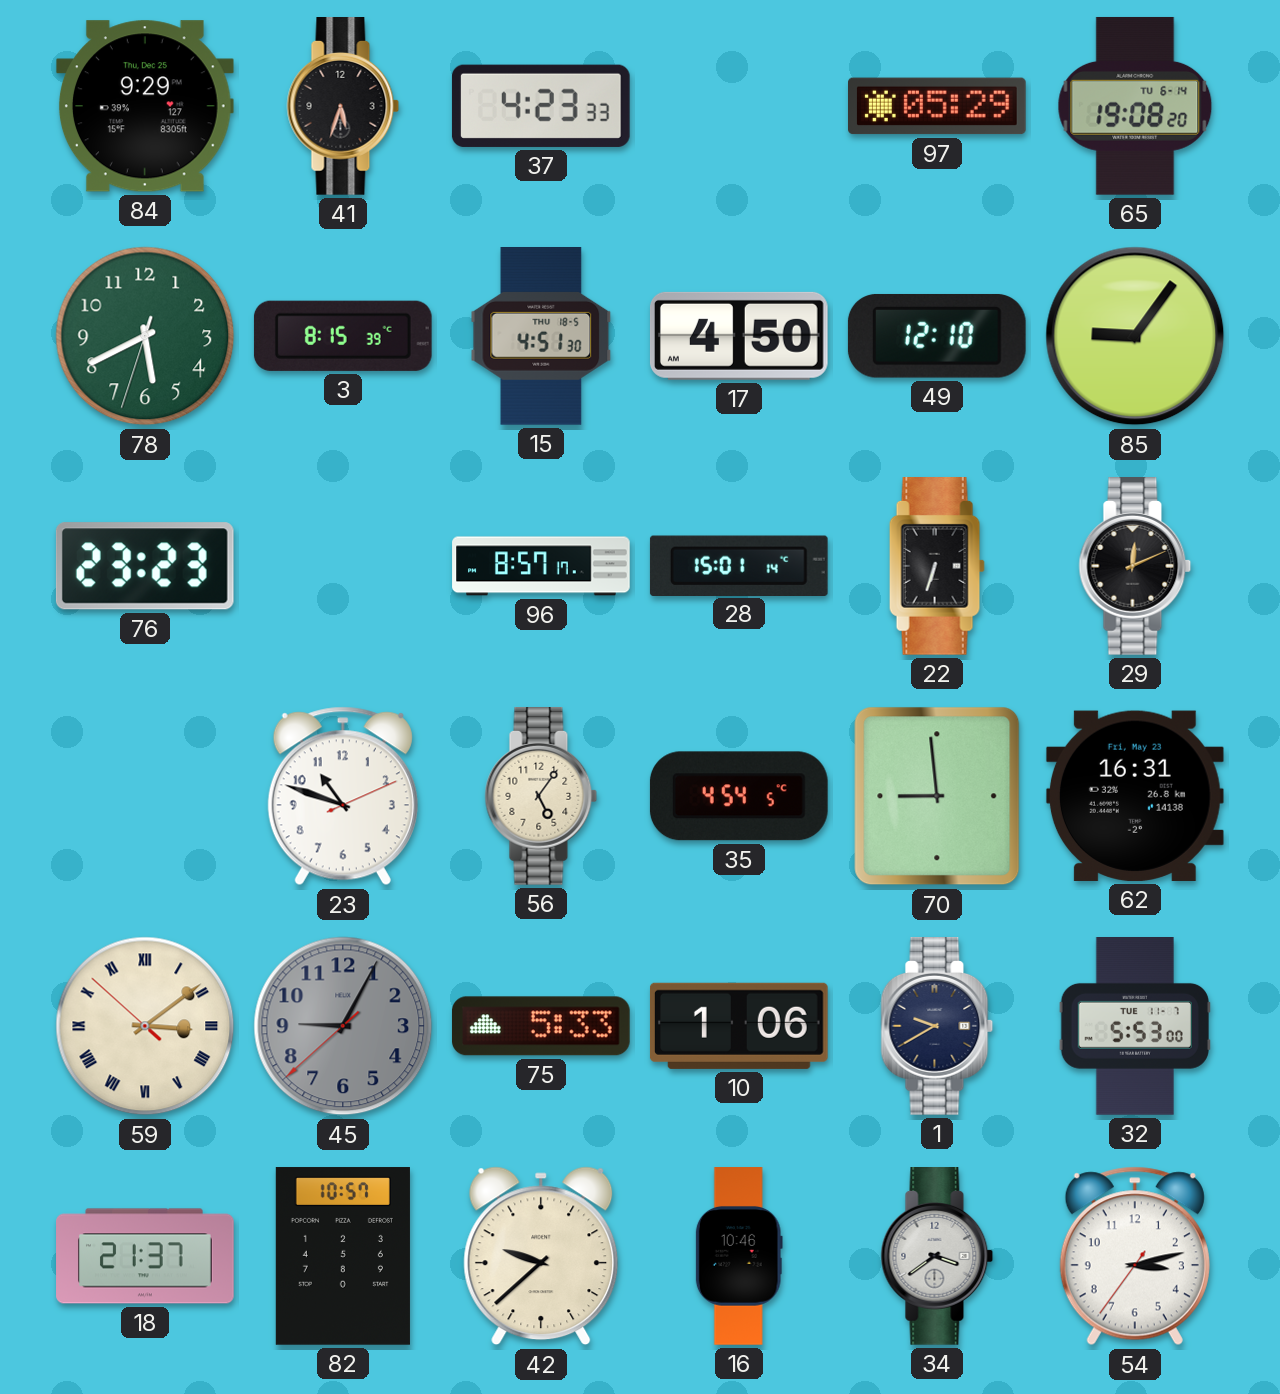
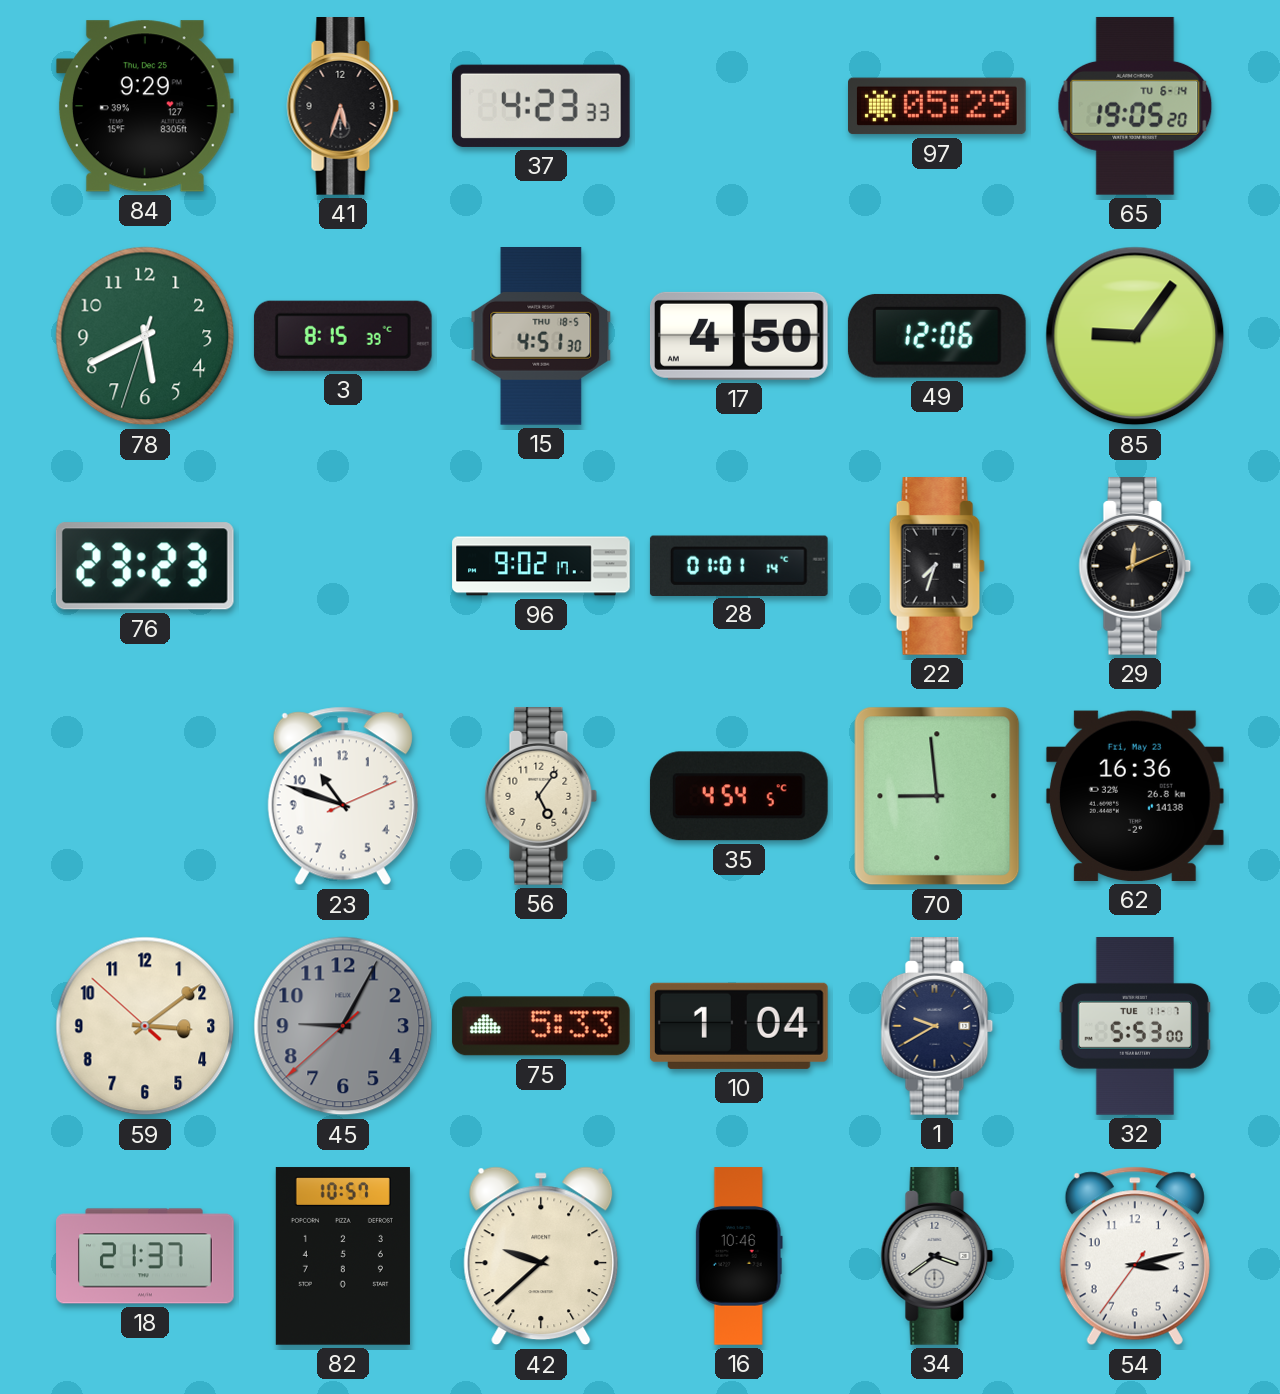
65: 19:08 -> 19:05
49: 12:10 -> 12:06
96: 8:57 -> 9:02
28: 15:01 -> 01:01
22: 6:33 -> 7:33
62: 16:31 -> 16:36
59 numerals: Roman -> Arabic
10: 1:06 -> 1:04
